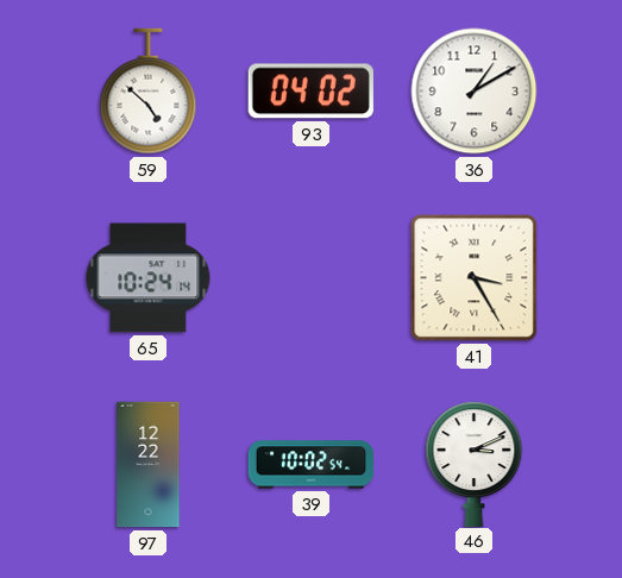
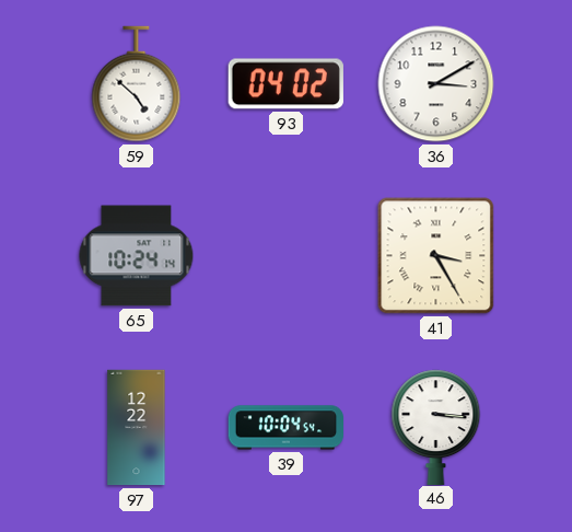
36: 1:10 -> 3:10
39: 10:02 -> 10:04
46: 3:11 -> 3:16
